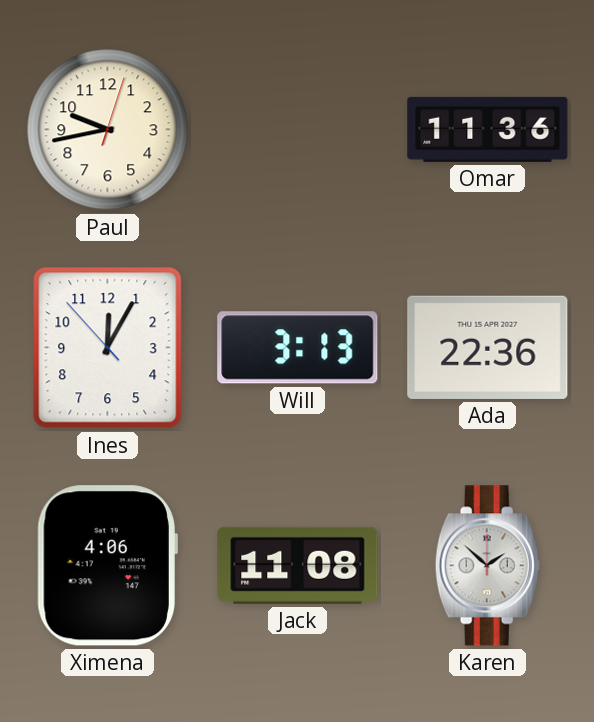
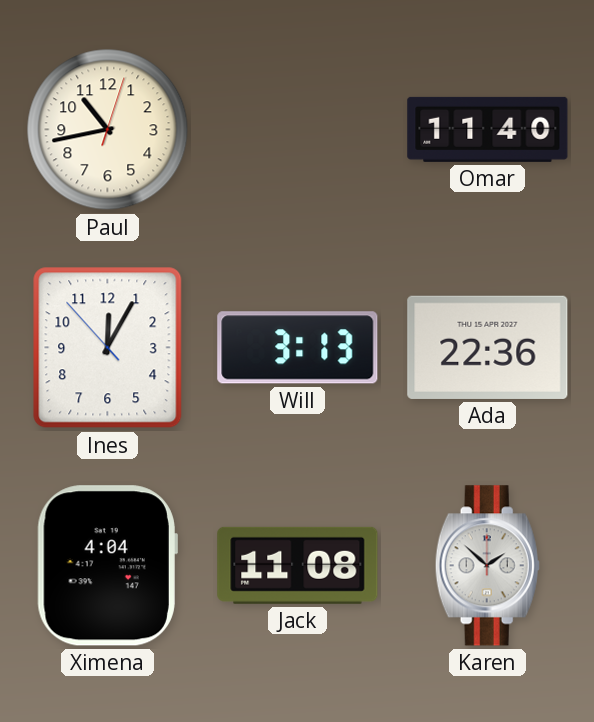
Paul: 9:43 -> 10:43
Omar: 11:36 -> 11:40
Ximena: 4:06 -> 4:04
